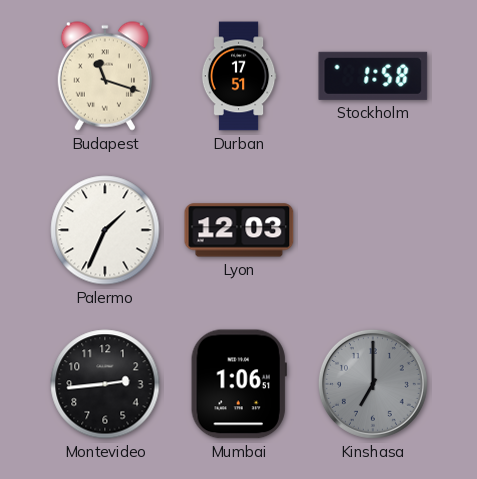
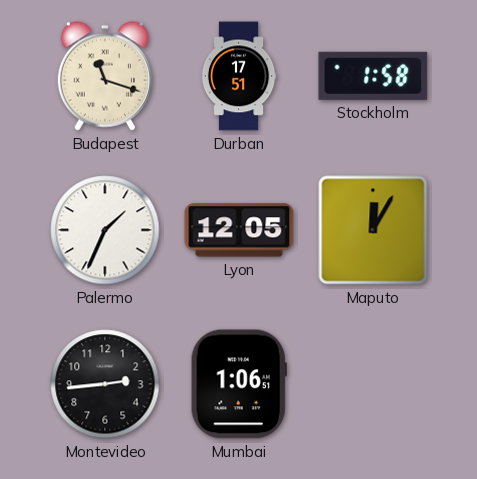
Lyon: 12:03 -> 12:05
Maputo: none -> 12:05
Kinshasa: 7:00 -> none
